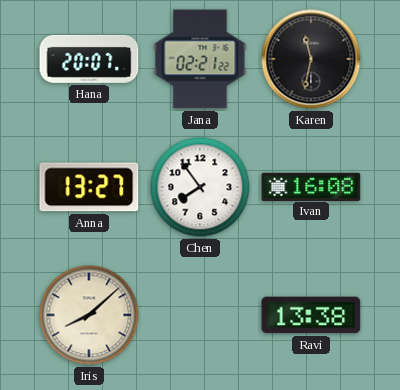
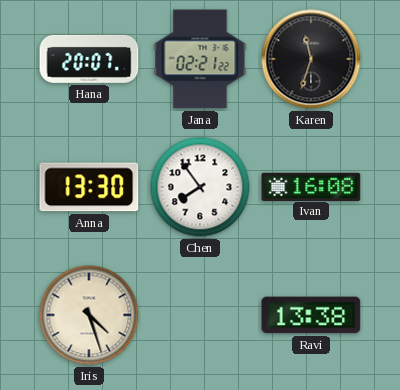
Karen: 11:32 -> 11:33
Anna: 13:27 -> 13:30
Iris: 8:08 -> 4:27
